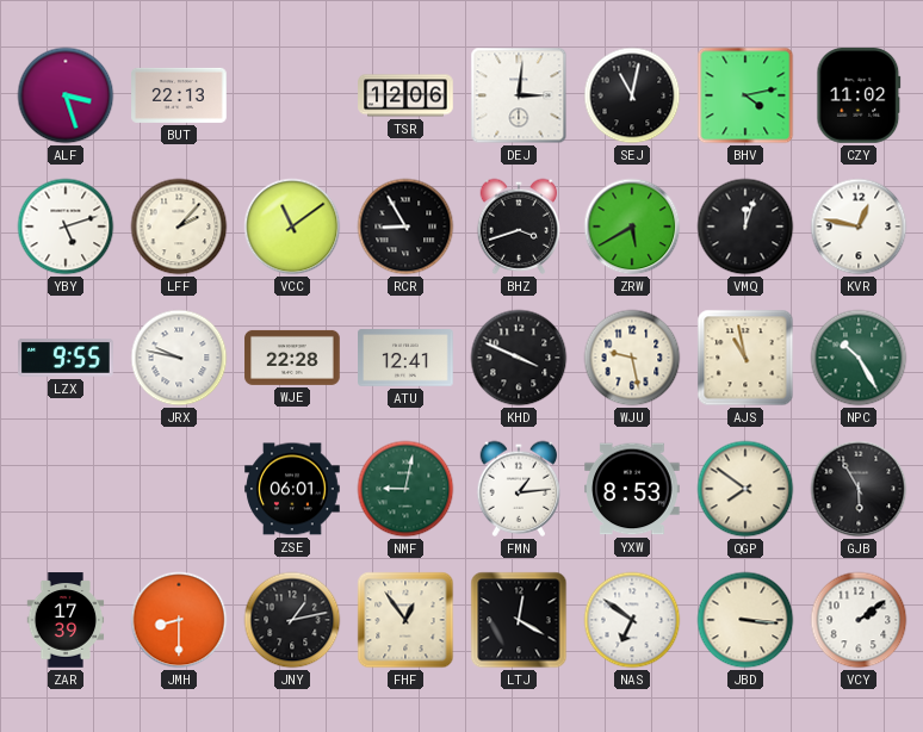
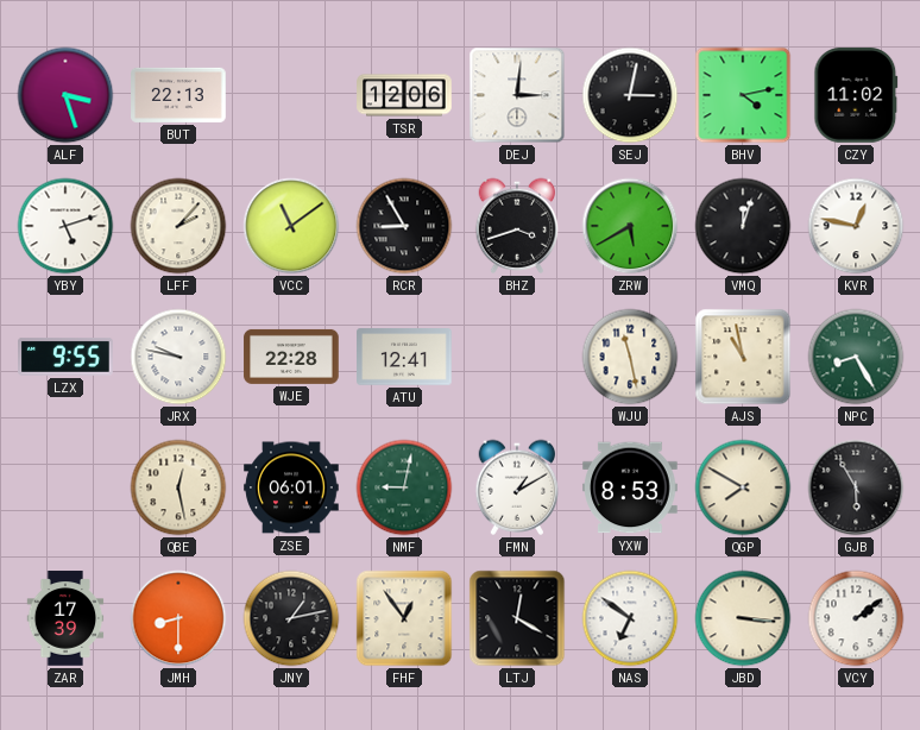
SEJ: 11:02 -> 3:02
KHD: 3:49 -> none
WJU: 9:28 -> 11:28
NPC: 10:25 -> 8:25
QBE: none -> 12:28
FMN: 1:14 -> 1:10
QGP: 7:51 -> 7:50
